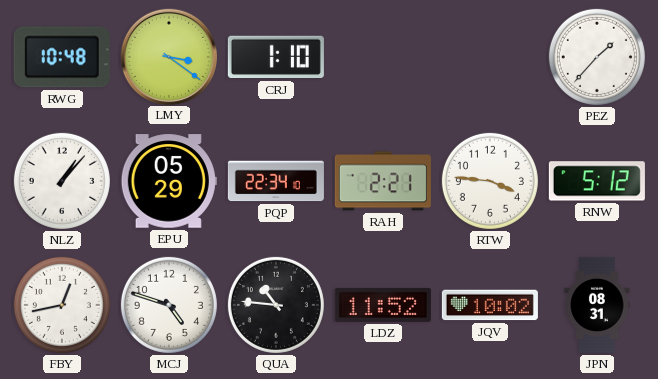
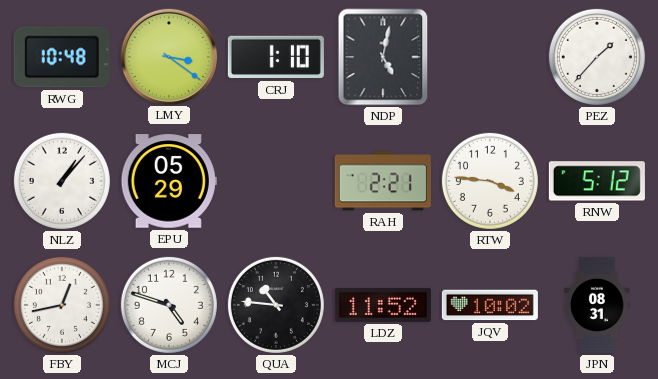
NDP: none -> 5:02
PQP: 22:34 -> none
